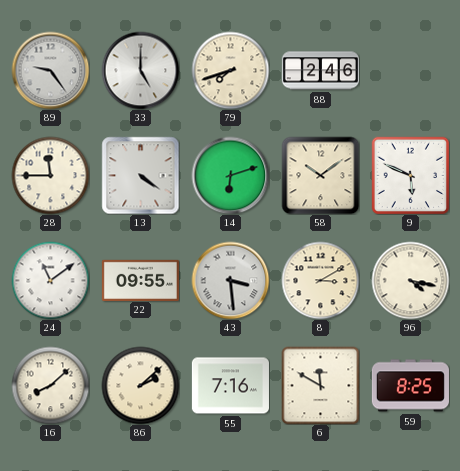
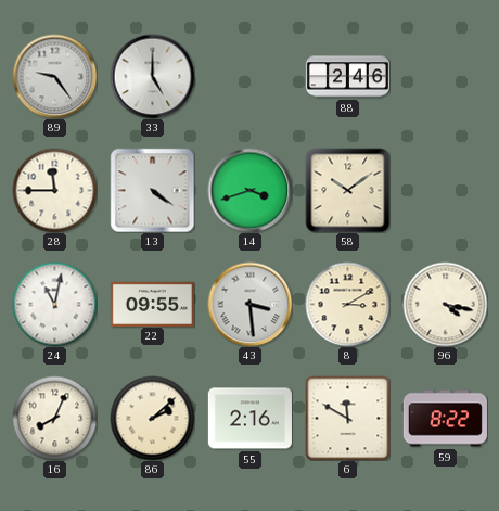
79: 7:42 -> none
14: 6:12 -> 3:42
9: 5:49 -> none
24: 11:09 -> 11:02
16: 8:08 -> 8:04
55: 7:16 -> 2:16
59: 8:25 -> 8:22
